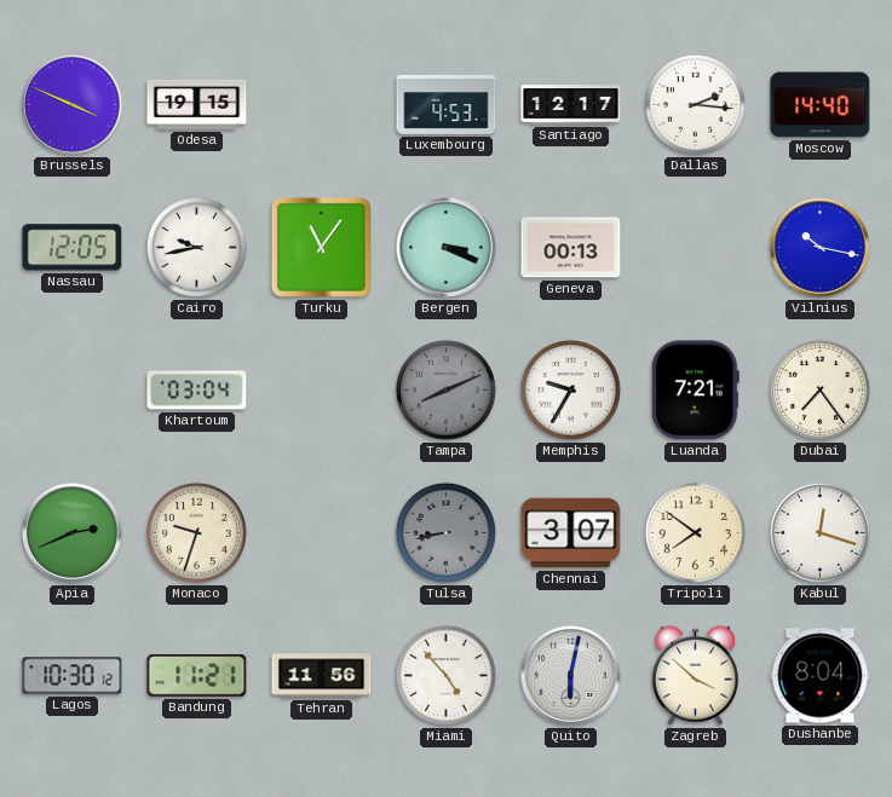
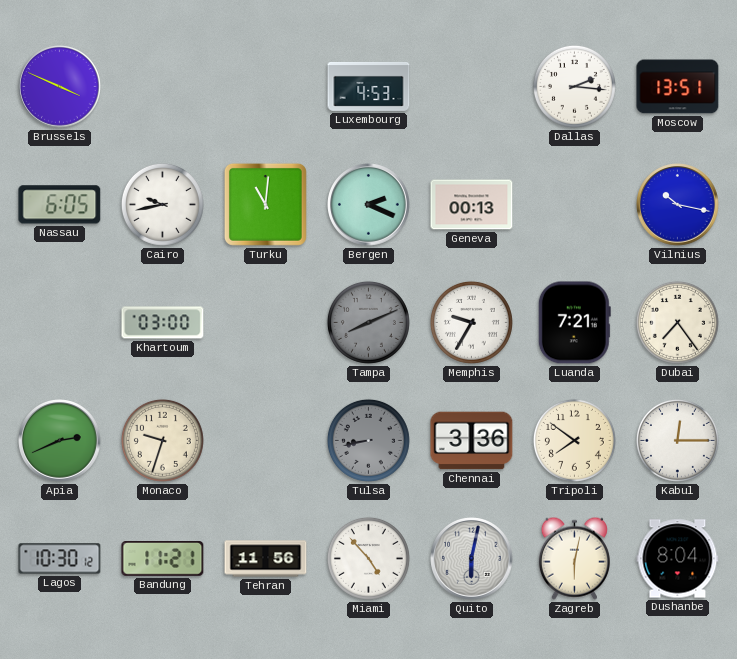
Odesa: 19:15 -> none
Santiago: 12:17 -> none
Moscow: 14:40 -> 13:51
Nassau: 12:05 -> 6:05
Turku: 11:06 -> 11:01
Bergen: 3:19 -> 2:19
Khartoum: 03:04 -> 03:00
Chennai: 3:07 -> 3:36
Kabul: 12:18 -> 12:15
Zagreb: 3:52 -> 6:02
